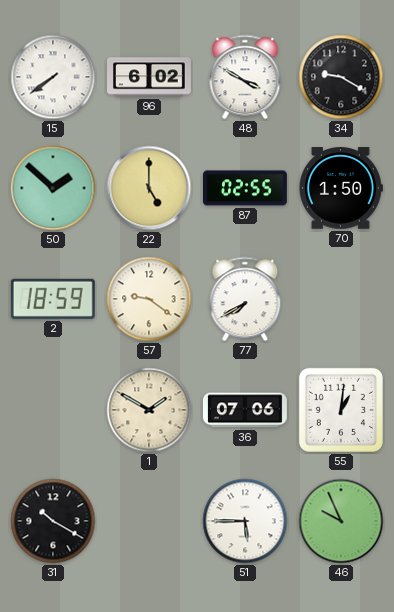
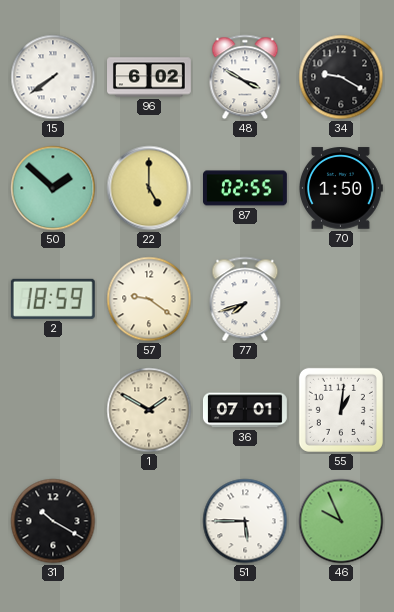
77: 7:40 -> 7:42
36: 07:06 -> 07:01
